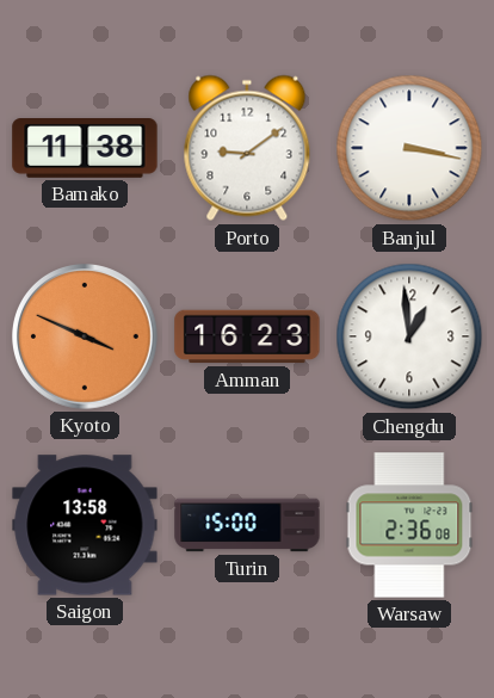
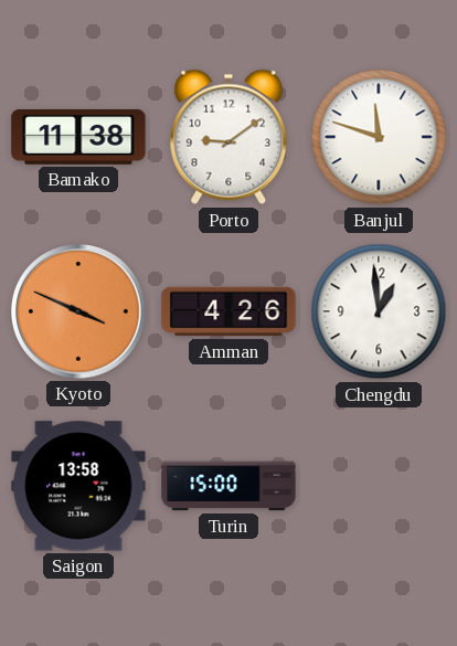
Banjul: 3:17 -> 11:48
Amman: 16:23 -> 4:26
Warsaw: 2:36 -> none
